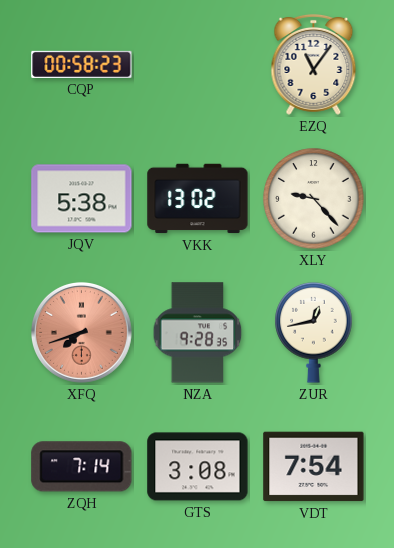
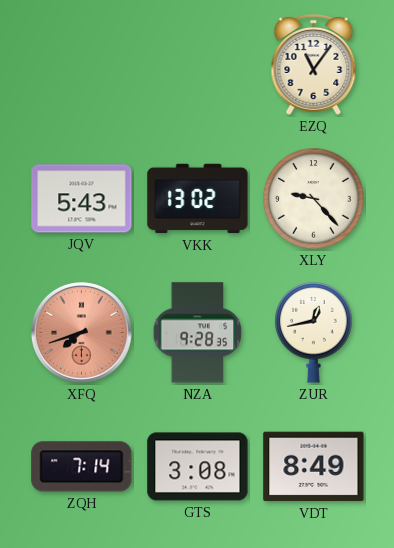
CQP: 00:58 -> none
JQV: 5:38 -> 5:43
VDT: 7:54 -> 8:49
